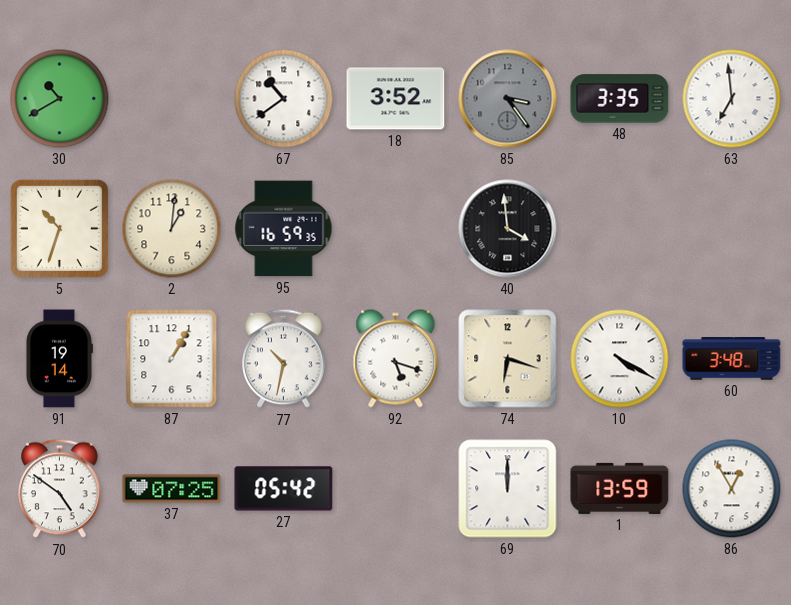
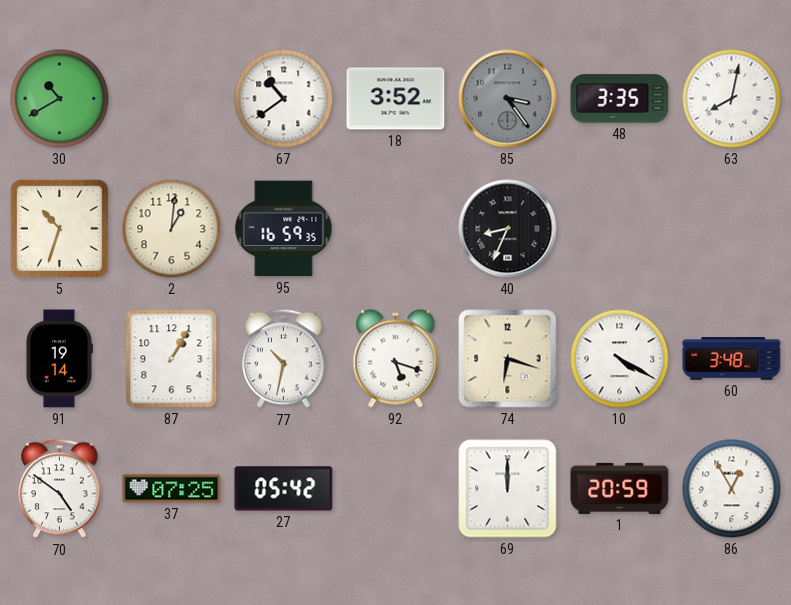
63: 6:59 -> 8:02
40: 3:59 -> 8:34
1: 13:59 -> 20:59
